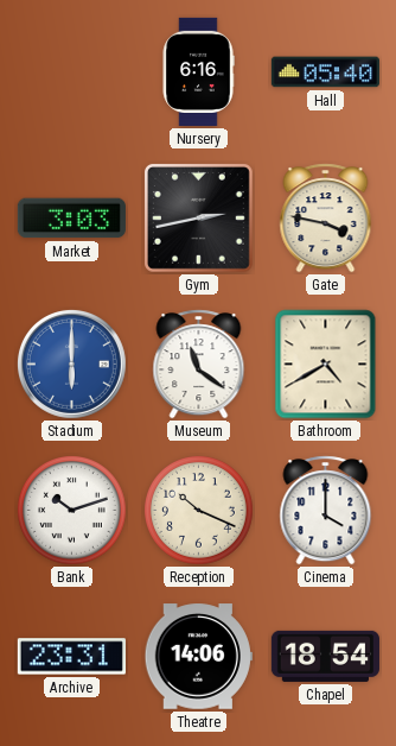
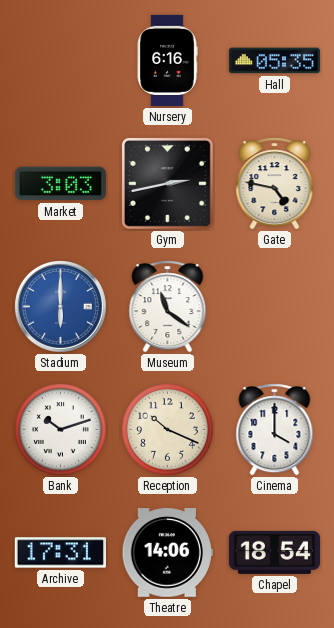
Hall: 05:40 -> 05:35
Gate: 3:47 -> 4:47
Bathroom: 4:40 -> none
Archive: 23:31 -> 17:31
